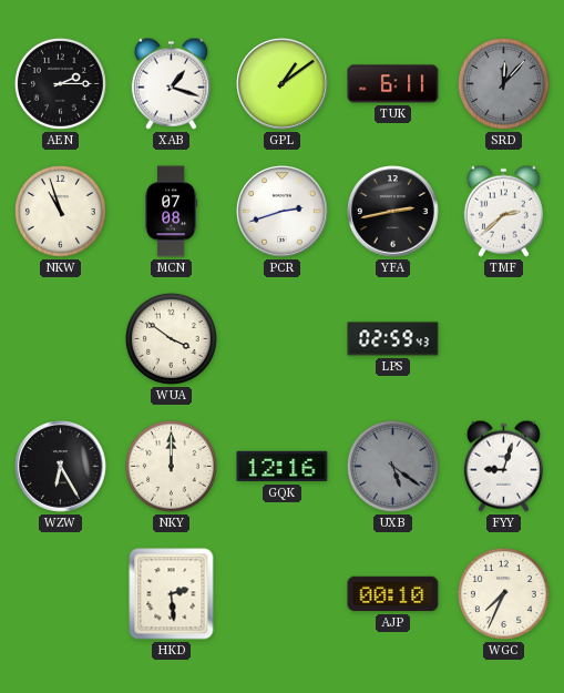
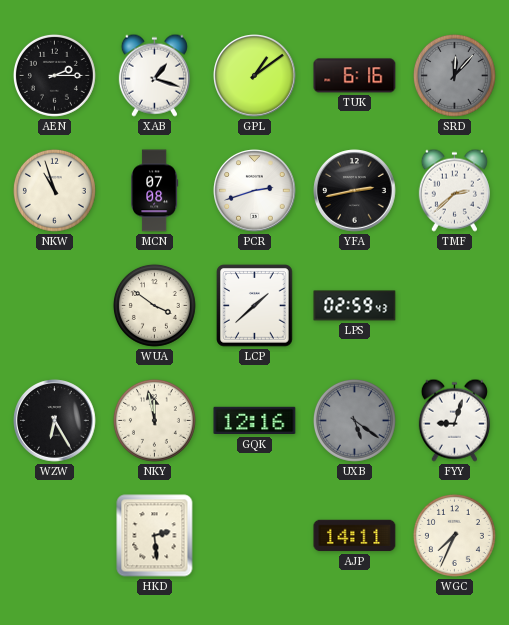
TUK: 6:11 -> 6:16
LCP: none -> 1:38
NKY: 12:00 -> 11:58
AJP: 00:10 -> 14:11
